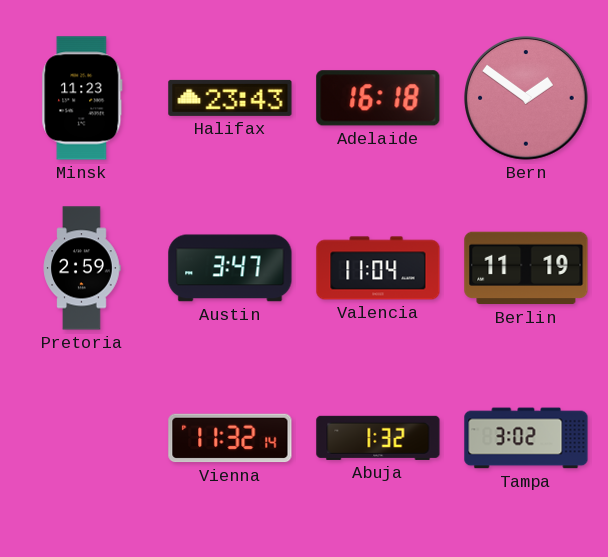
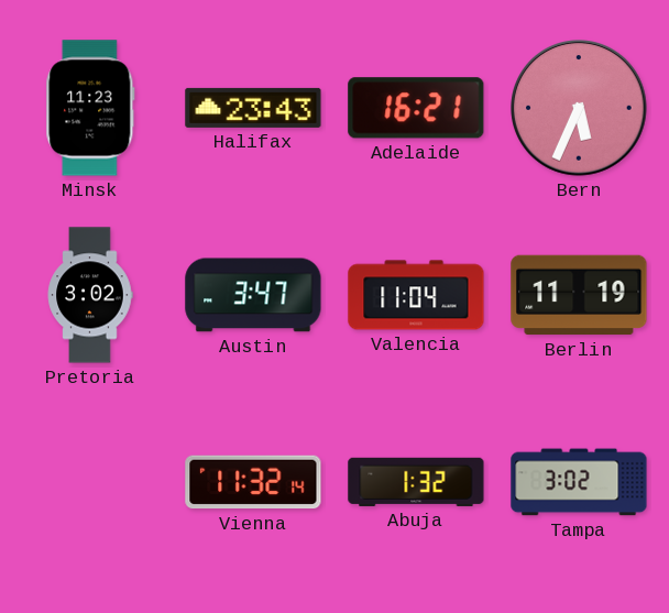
Adelaide: 16:18 -> 16:21
Bern: 1:51 -> 5:34
Pretoria: 2:59 -> 3:02
